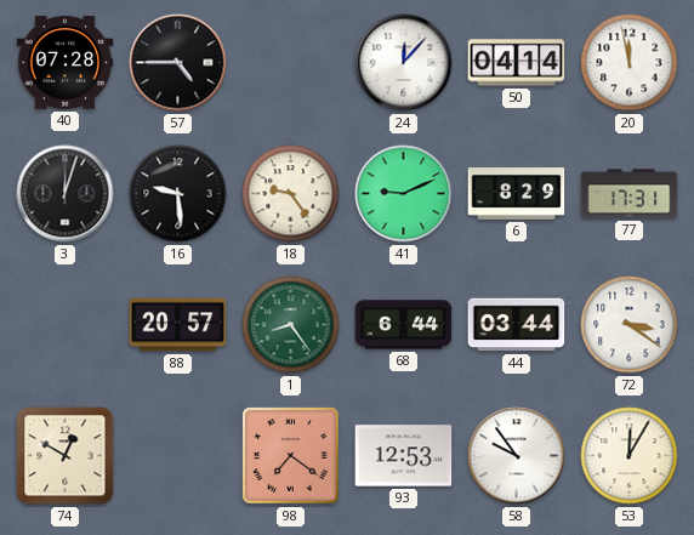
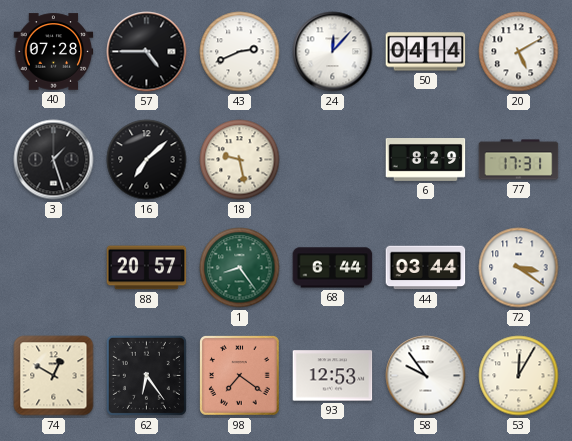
43: none -> 2:41
20: 11:58 -> 5:10
3: 12:03 -> 1:27
16: 9:29 -> 7:08
18: 9:24 -> 9:28
41: 9:11 -> none
62: none -> 6:24
